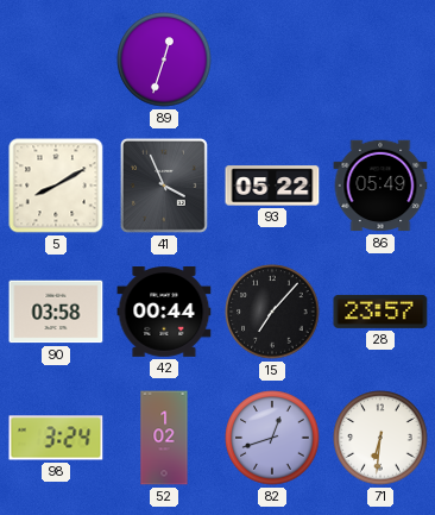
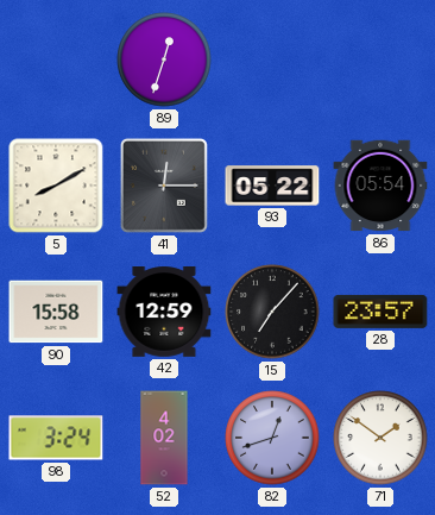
41: 3:56 -> 12:15
86: 05:49 -> 05:54
90: 03:58 -> 15:58
42: 00:44 -> 12:59
52: 1:02 -> 4:02
71: 6:31 -> 1:51
